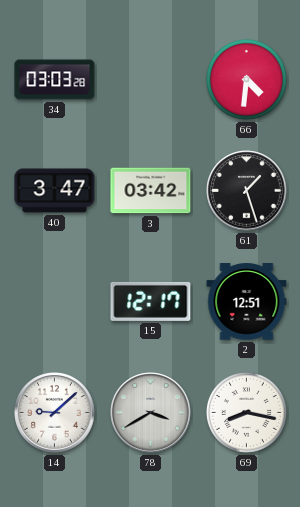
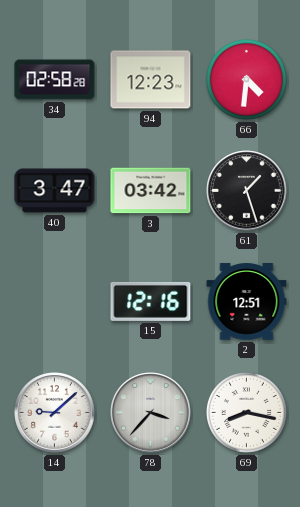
34: 03:03 -> 02:58
94: none -> 12:23
15: 12:17 -> 12:16
78: 3:40 -> 3:37
